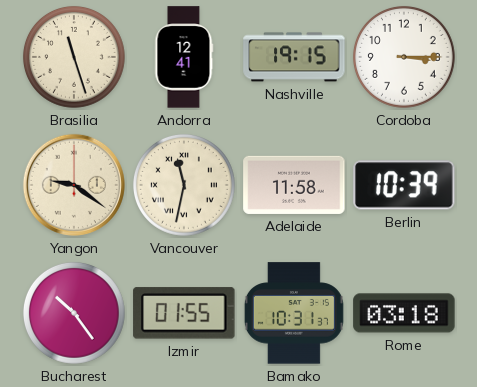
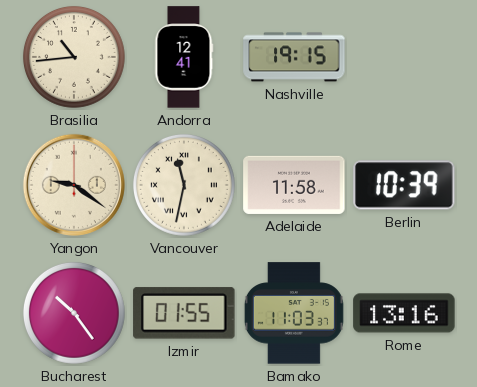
Brasilia: 11:27 -> 10:44
Cordoba: 3:15 -> none
Bamako: 10:31 -> 11:03
Rome: 03:18 -> 13:16
